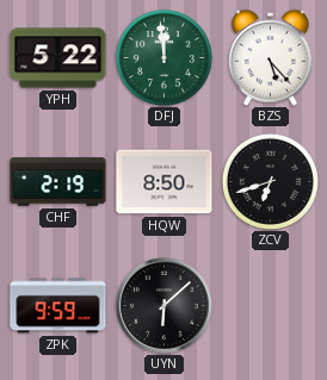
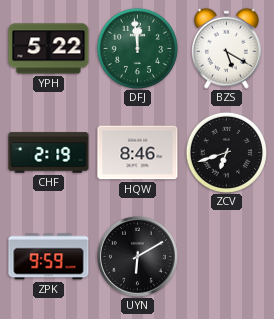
BZS: 5:23 -> 5:20
HQW: 8:50 -> 8:46
UYN: 6:08 -> 6:10
